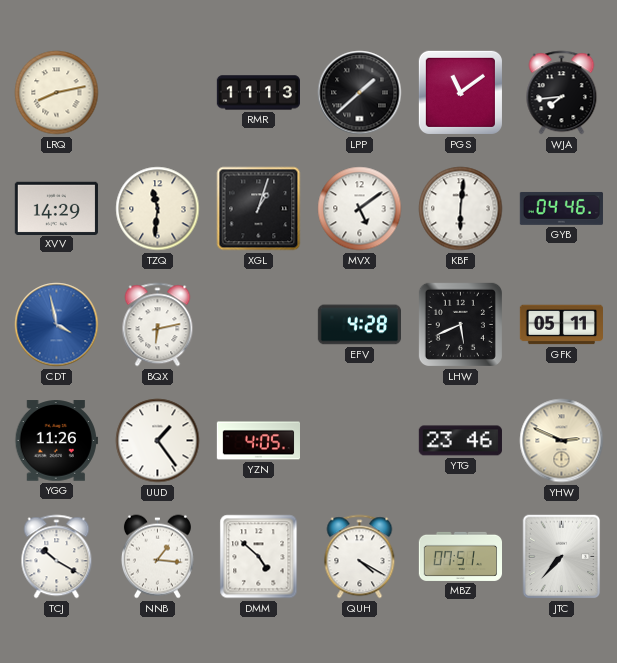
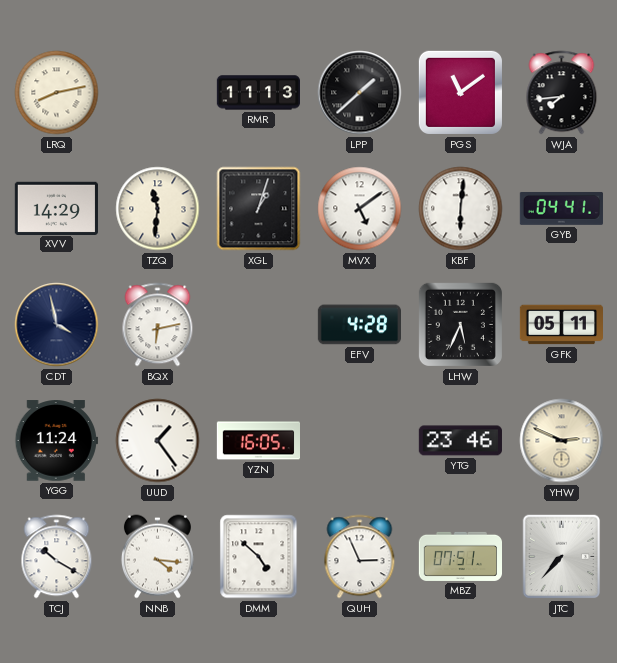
GYB: 04:46 -> 04:41
CDT dial: blue -> navy
LHW: 5:41 -> 5:34
YGG: 11:26 -> 11:24
YZN: 4:05 -> 16:05
NNB: 1:16 -> 4:16
QUH: 4:20 -> 2:56
